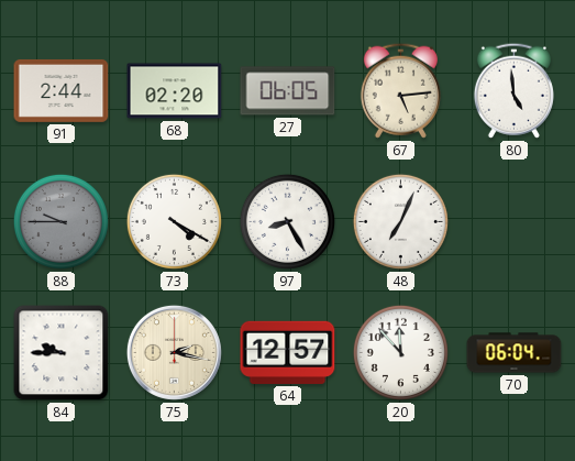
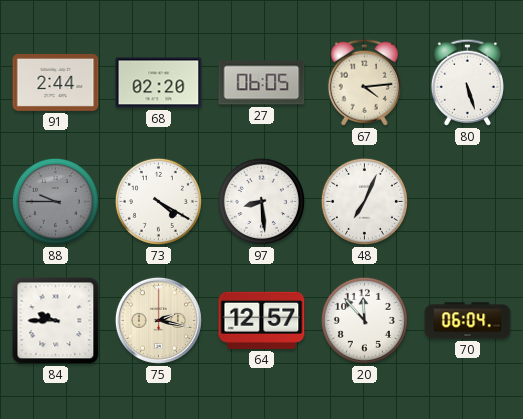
67: 5:14 -> 4:14
80: 4:59 -> 5:27
97: 8:25 -> 8:29
